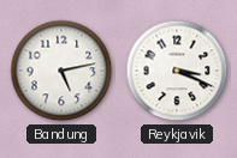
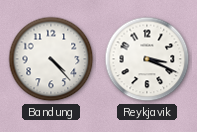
Bandung: 5:13 -> 4:23
